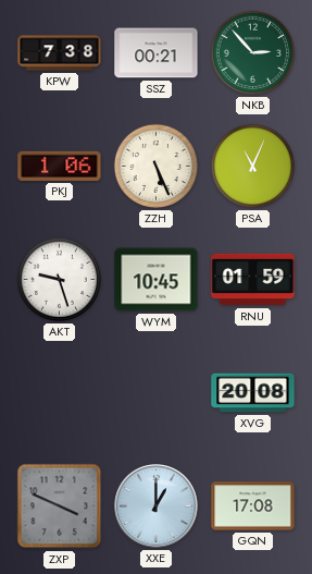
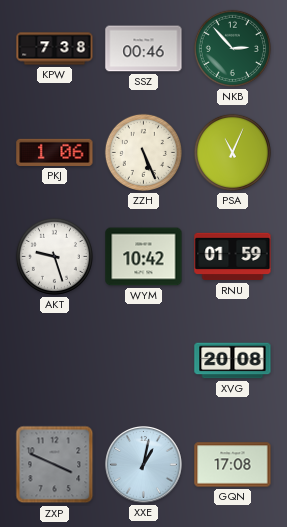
SSZ: 00:21 -> 00:46
WYM: 10:45 -> 10:42
XXE: 1:00 -> 1:02
